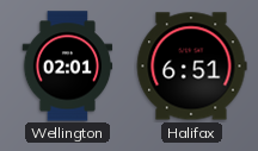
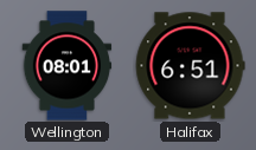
Wellington: 02:01 -> 08:01
